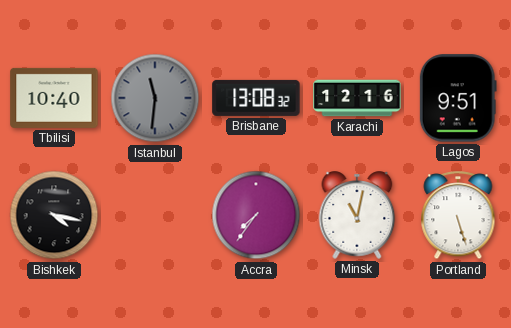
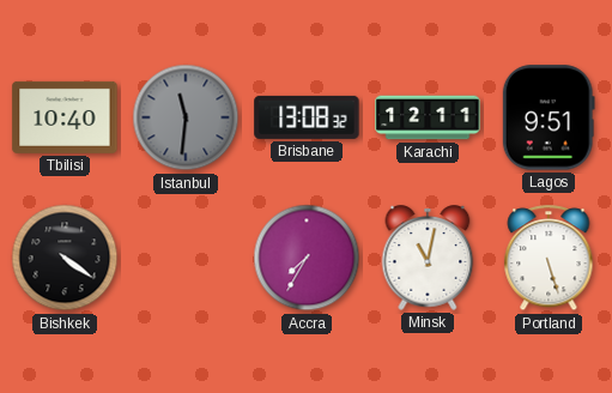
Karachi: 12:16 -> 12:11
Bishkek: 4:17 -> 4:21
Accra: 7:36 -> 7:35
